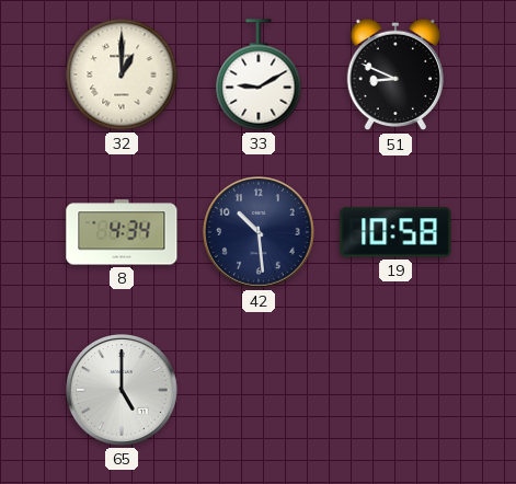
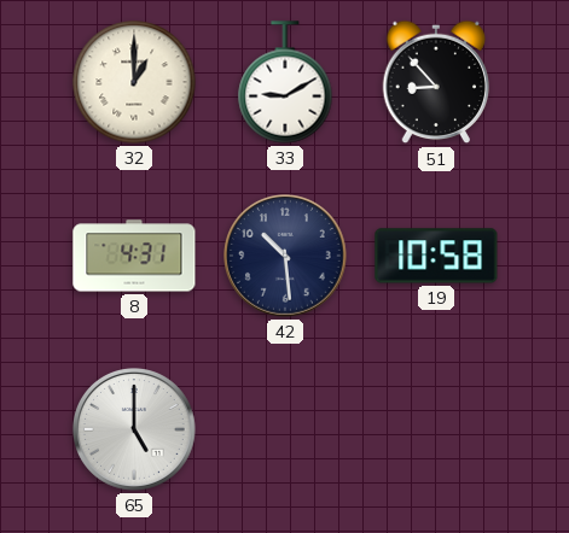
51: 8:49 -> 8:53
8: 4:34 -> 4:31
